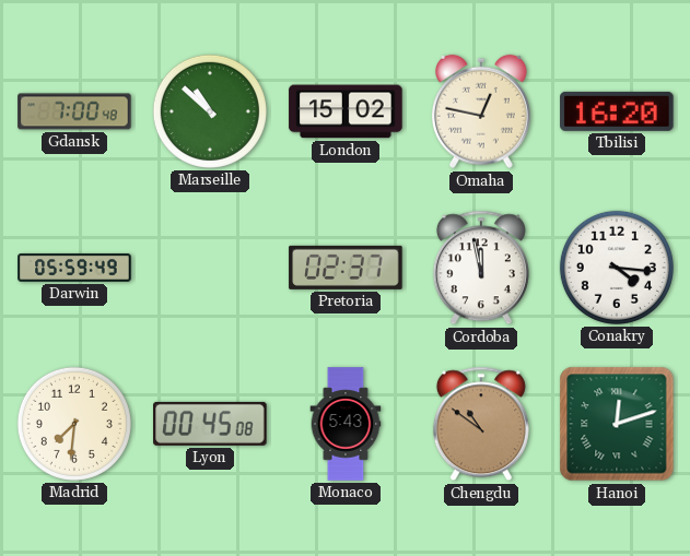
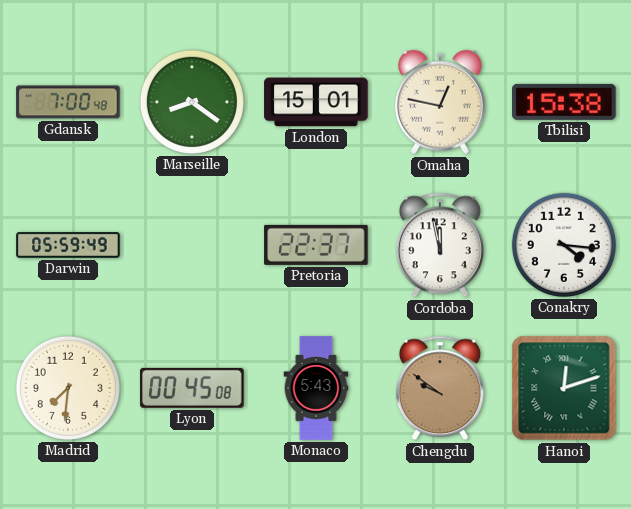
Marseille: 10:52 -> 8:21
London: 15:02 -> 15:01
Tbilisi: 16:20 -> 15:38
Pretoria: 02:37 -> 22:37
Chengdu: 10:51 -> 9:51
